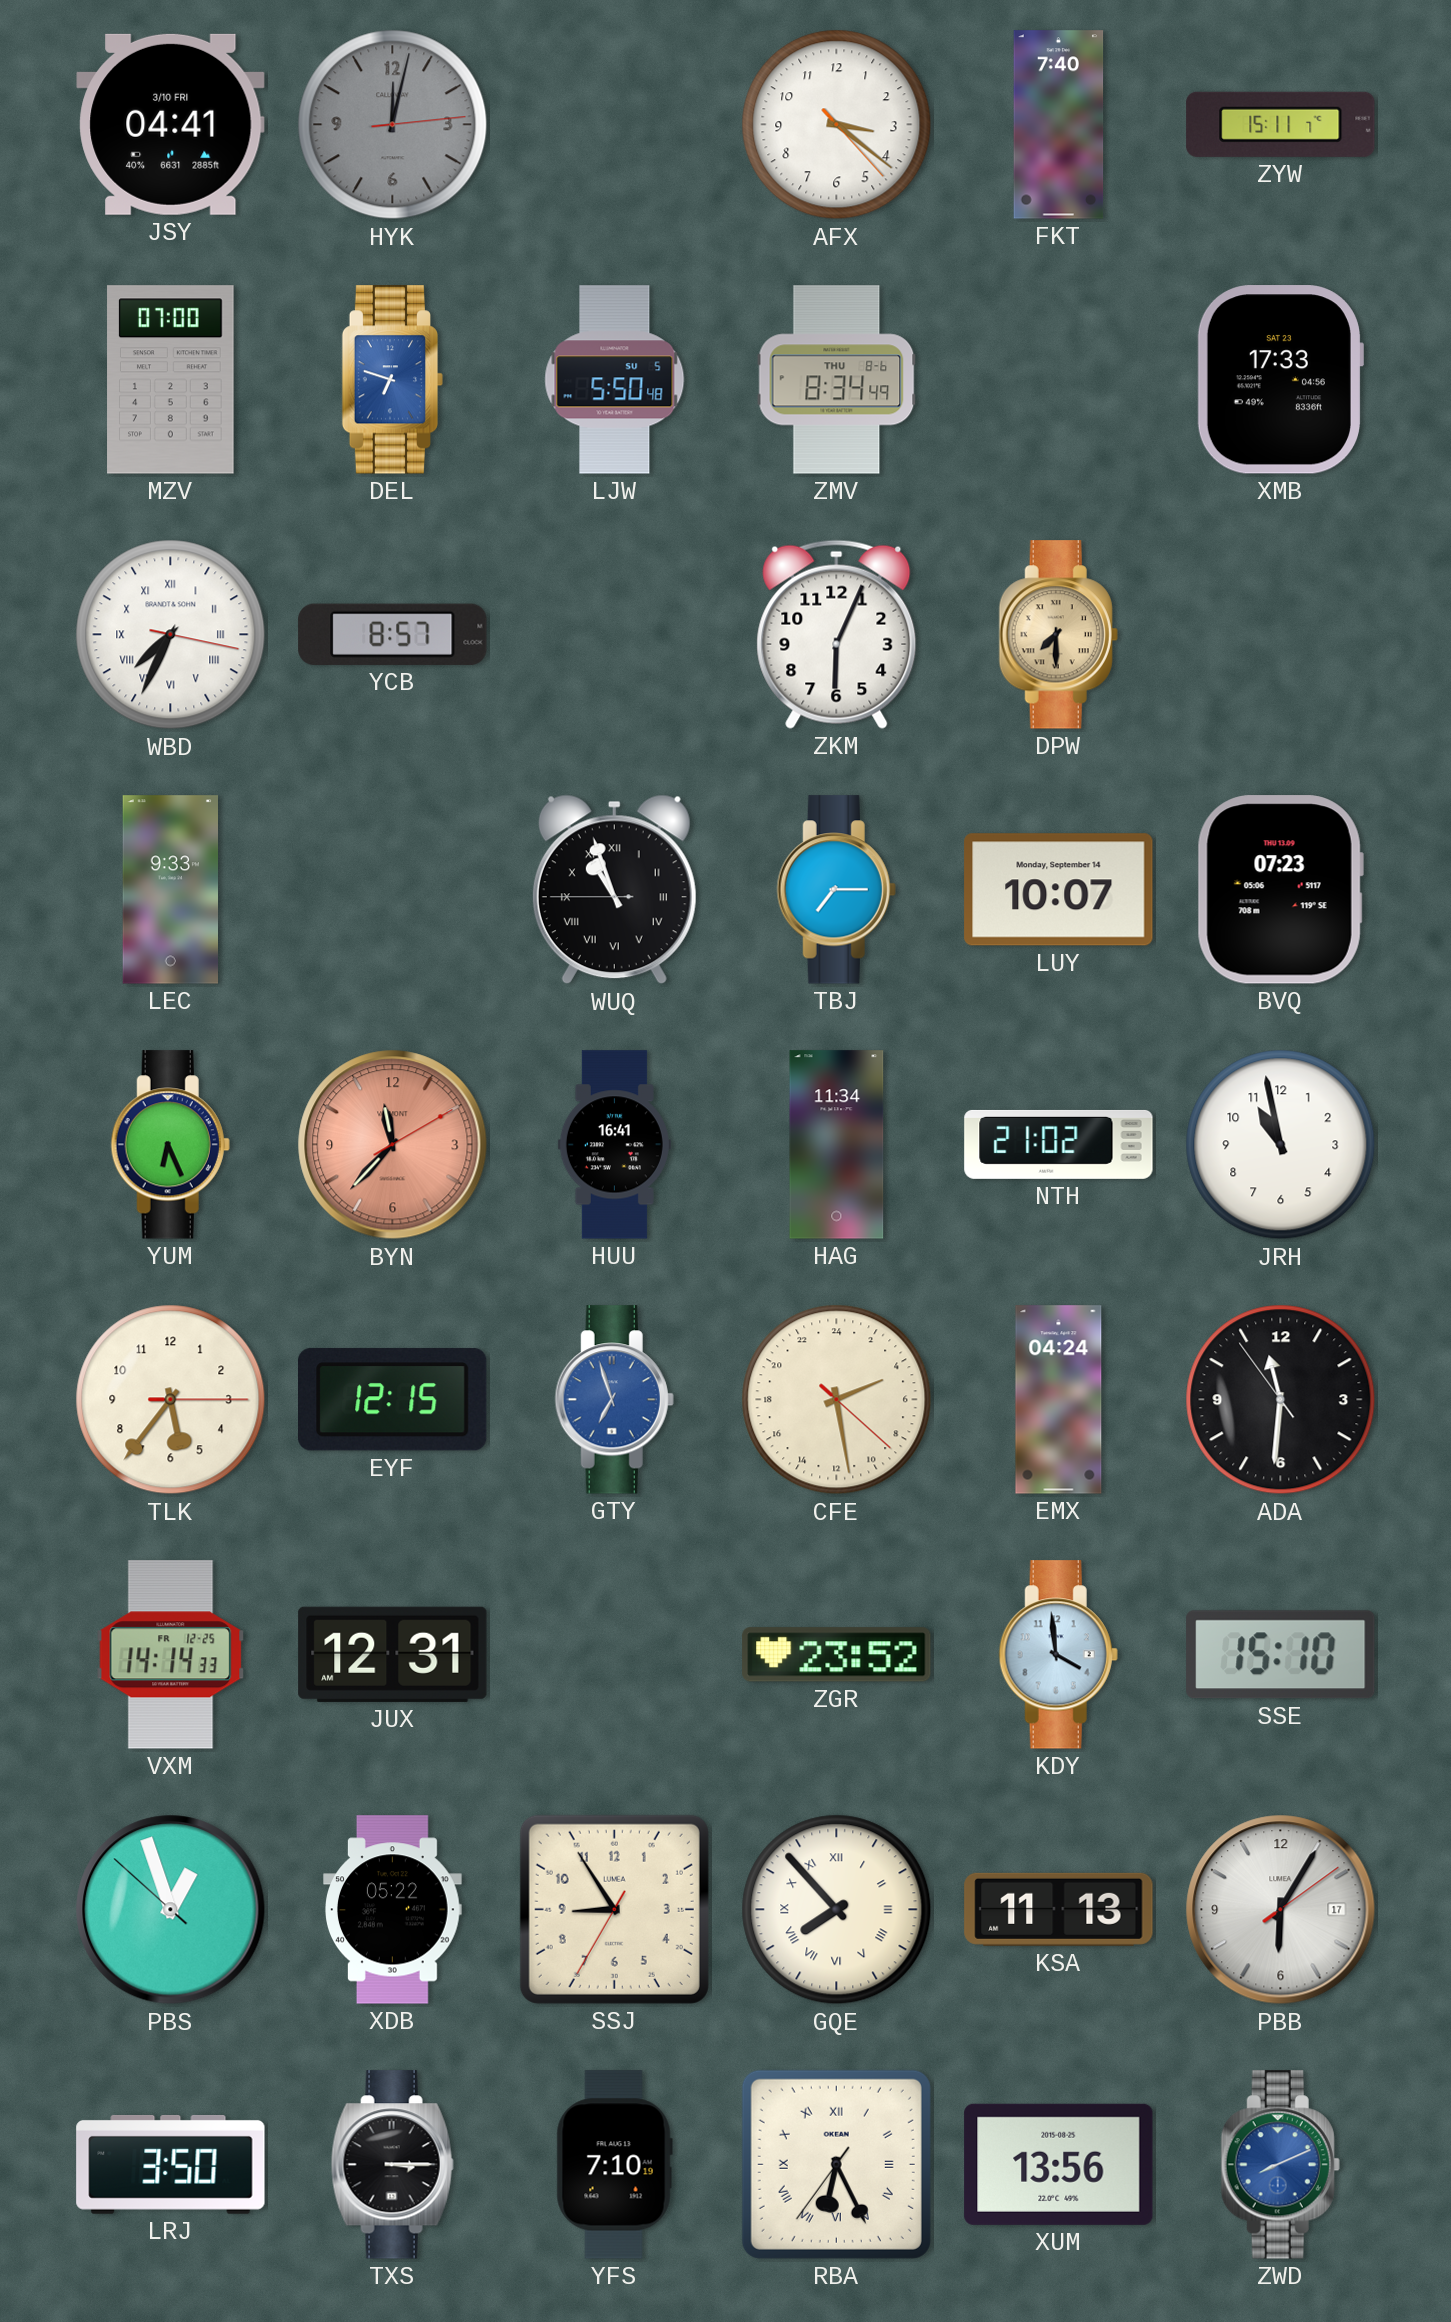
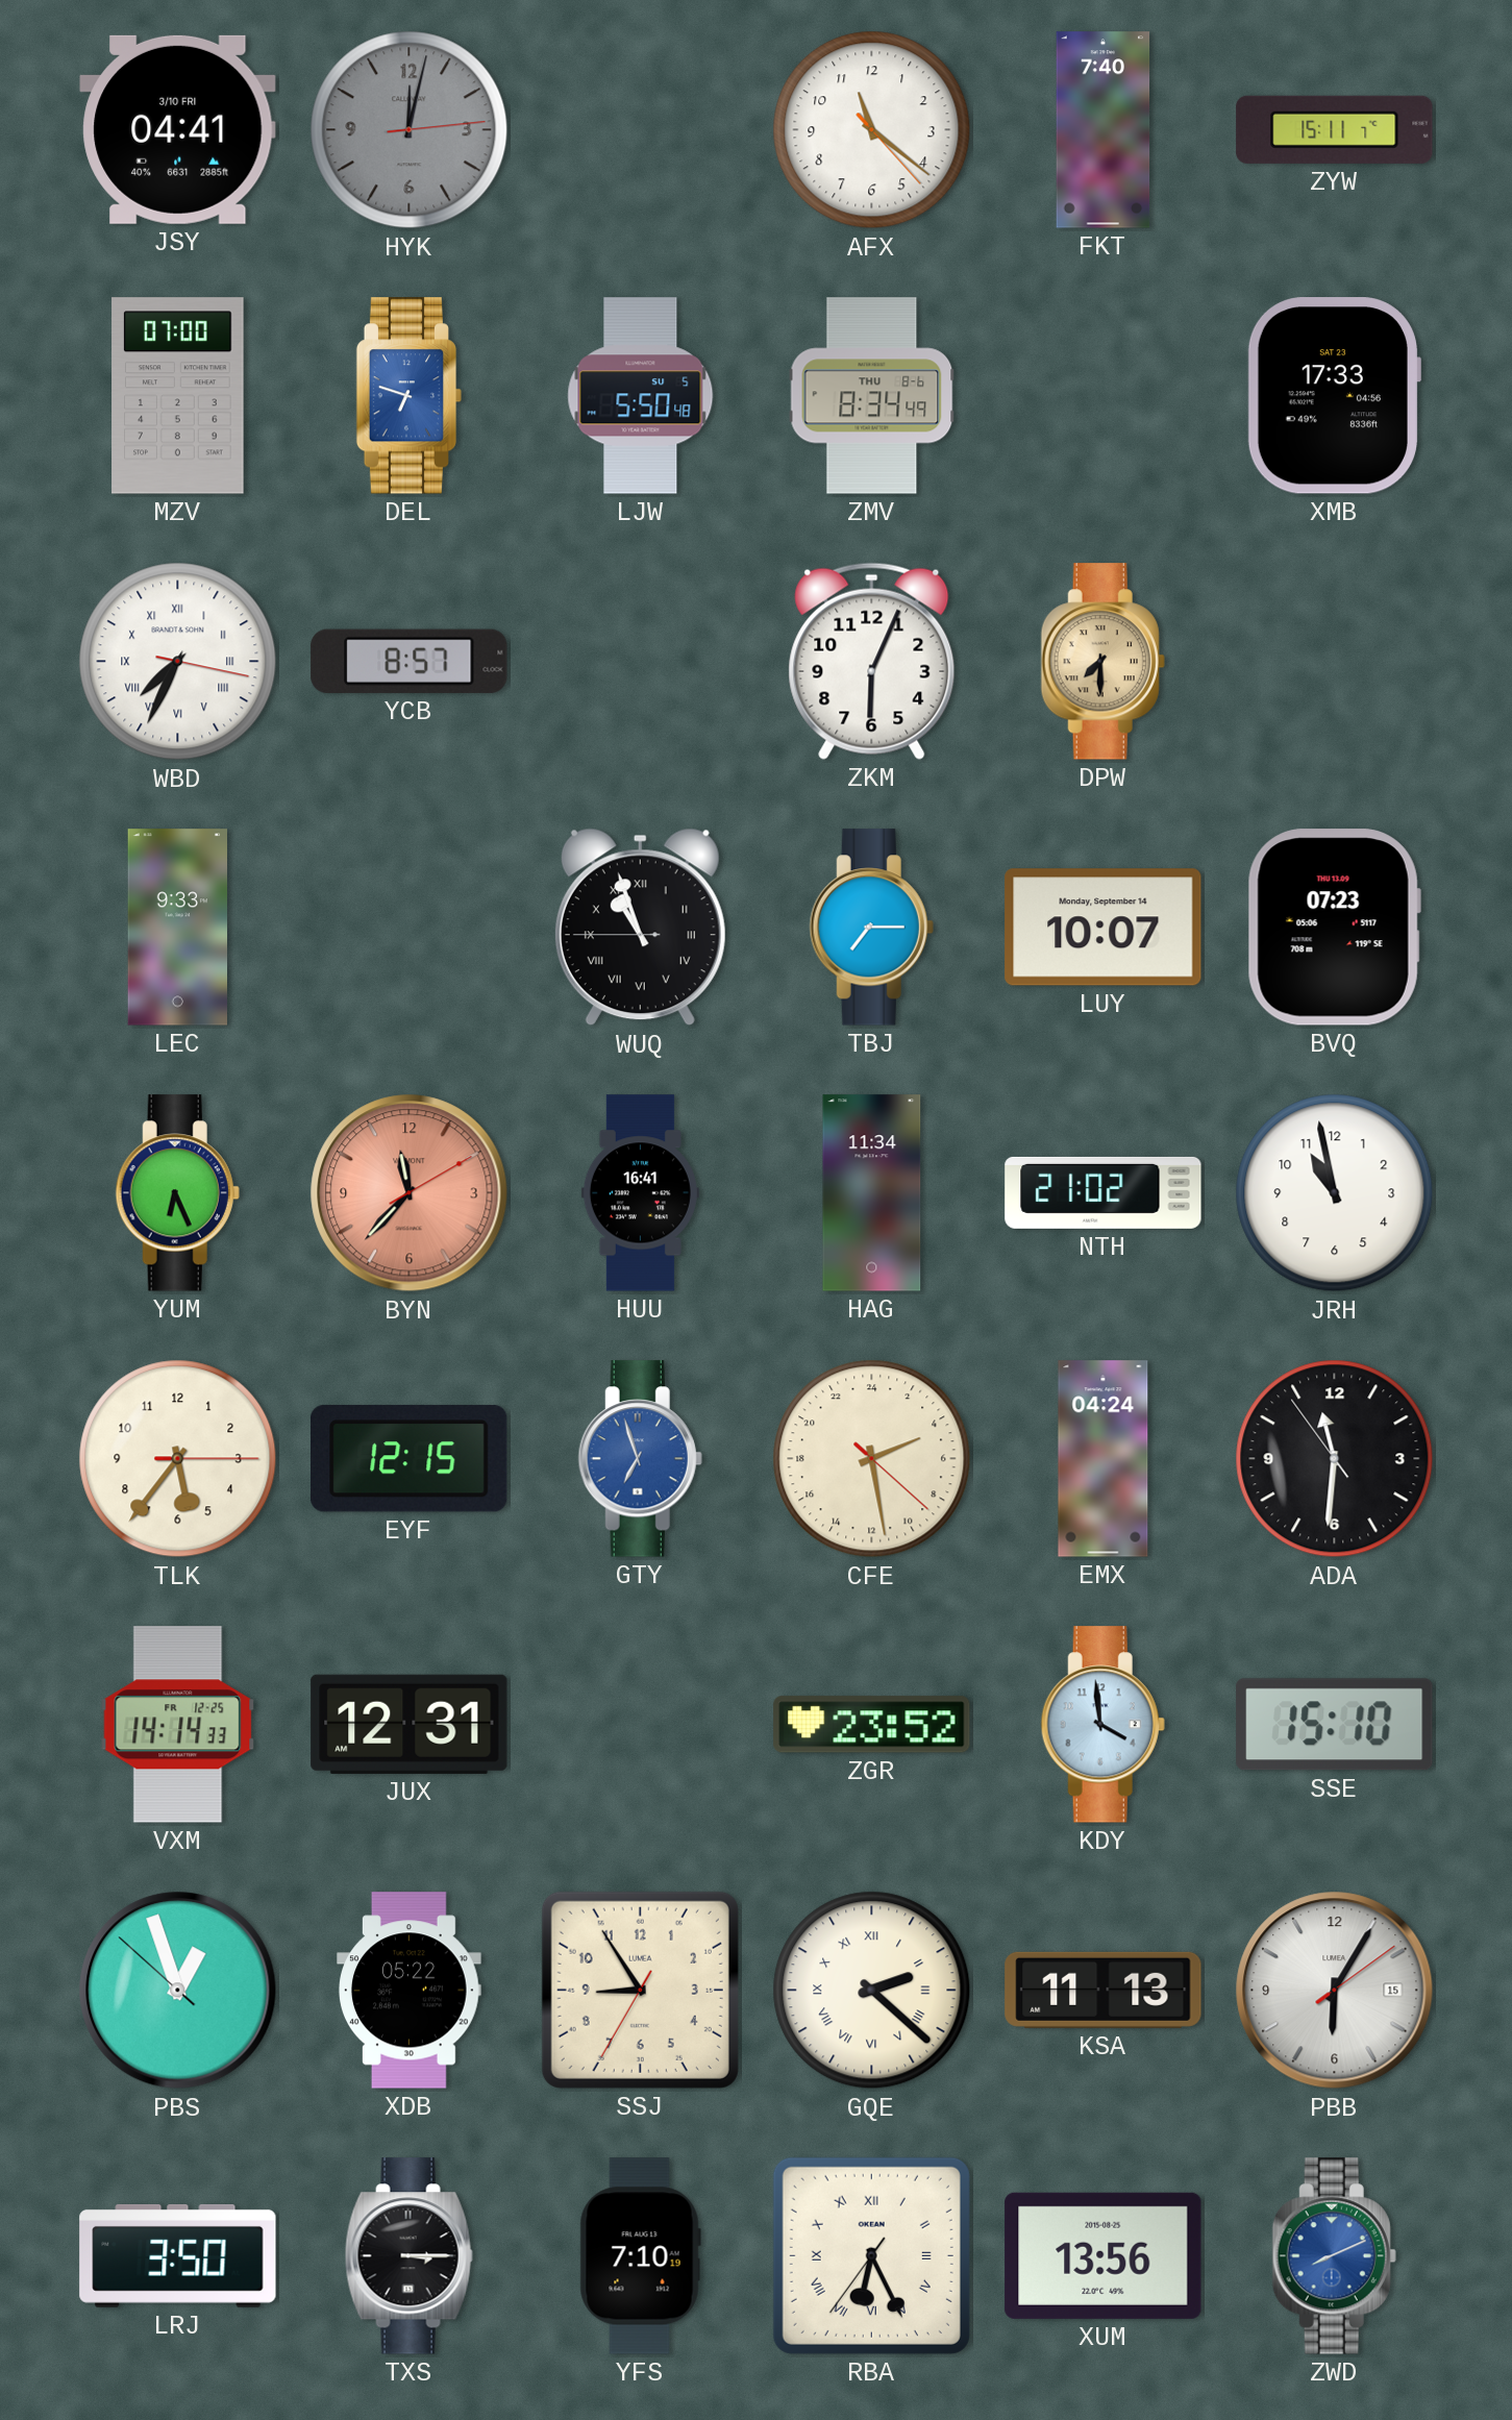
AFX: 3:21 -> 11:21
GQE: 7:53 -> 2:22
PBB date: 17 -> 15
